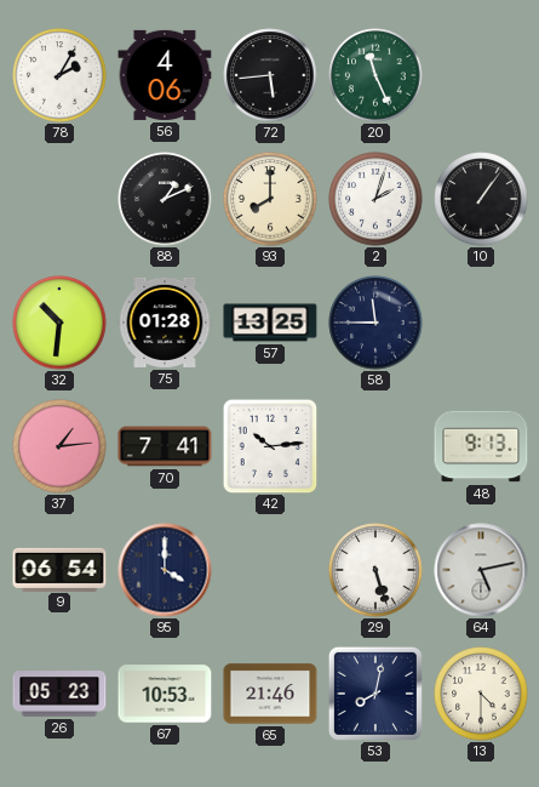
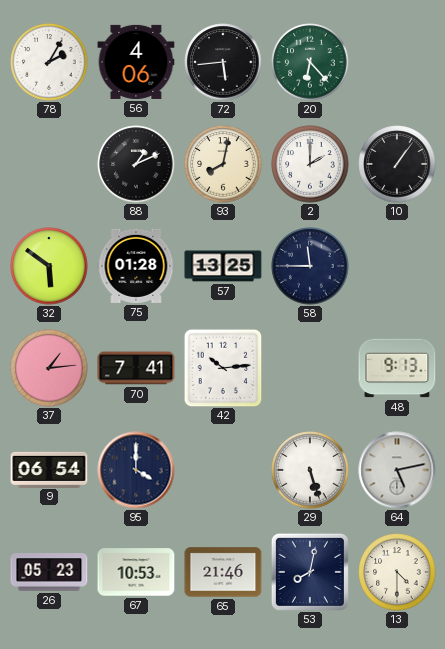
20: 11:26 -> 6:23
93: 8:00 -> 8:02
2: 2:03 -> 2:00
32: 10:31 -> 5:51
